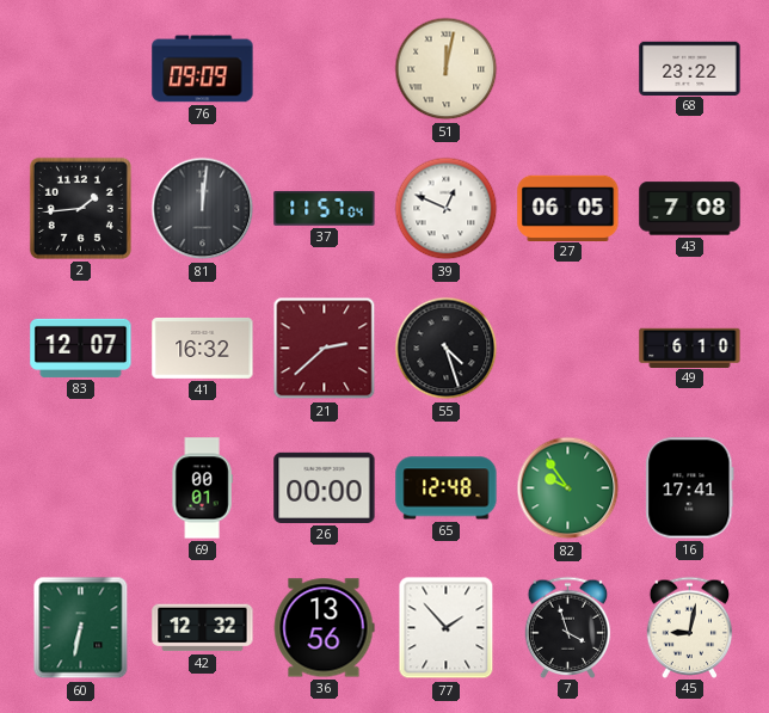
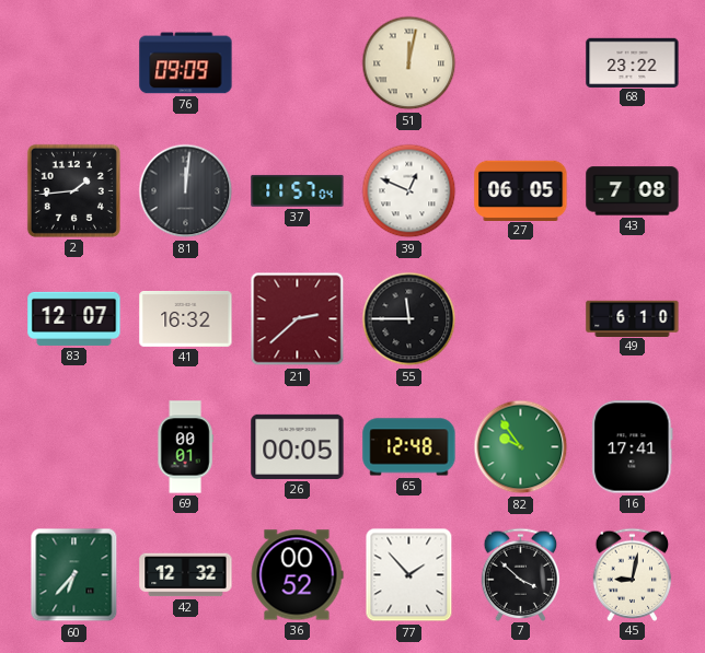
55: 4:27 -> 11:45
26: 00:00 -> 00:05
60: 6:32 -> 6:37
36: 13:56 -> 00:52
7: 3:57 -> 3:52
